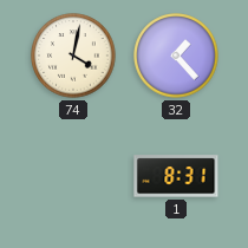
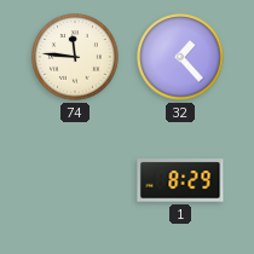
74: 4:02 -> 11:46
1: 8:31 -> 8:29
